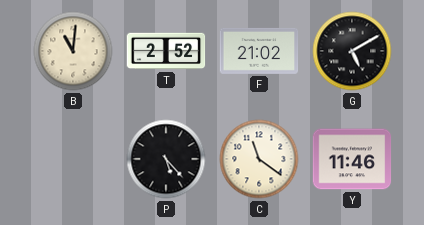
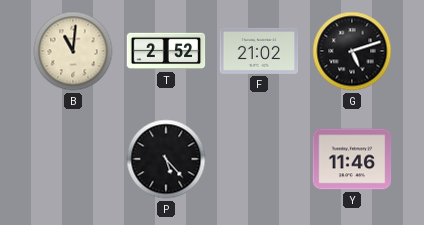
G: 5:10 -> 5:12
C: 11:21 -> none
